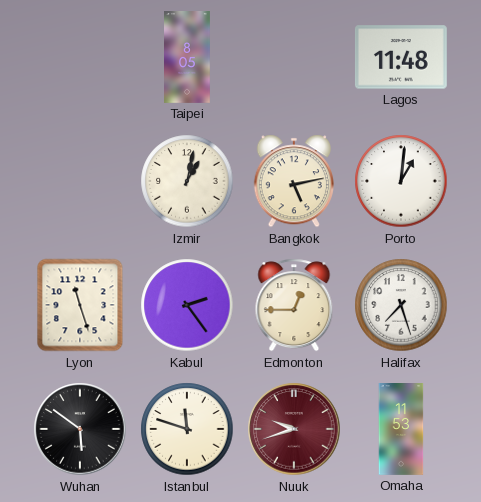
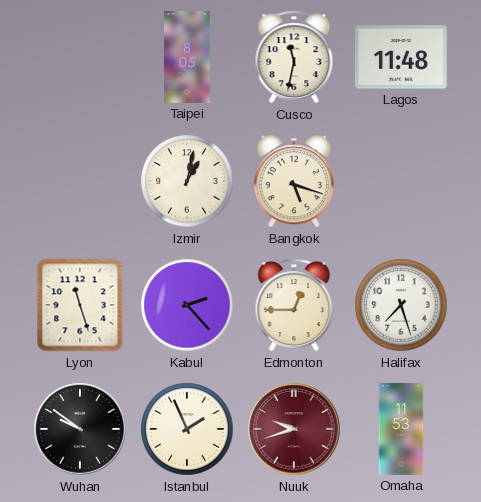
Cusco: none -> 11:32
Bangkok: 5:13 -> 5:18
Porto: 1:01 -> none
Kabul: 2:24 -> 2:23
Wuhan: 5:51 -> 9:51
Istanbul: 11:48 -> 1:56
